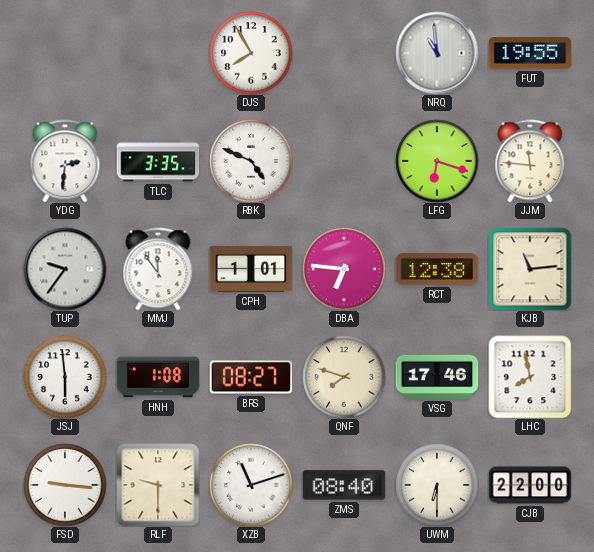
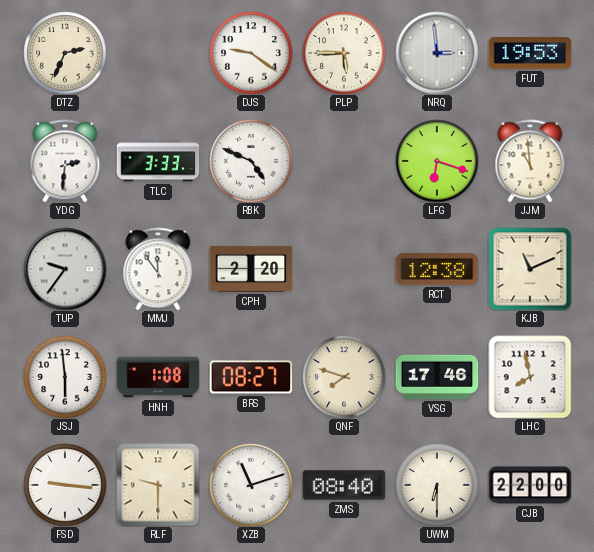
DTZ: none -> 2:34
DJS: 7:55 -> 9:21
PLP: none -> 5:45
NRQ: 10:59 -> 2:59
FUT: 19:55 -> 19:53
TLC: 3:35 -> 3:33
JJM: 11:46 -> 10:59
CPH: 1:01 -> 2:20
DBA: 6:46 -> none
KJB: 11:14 -> 11:11
